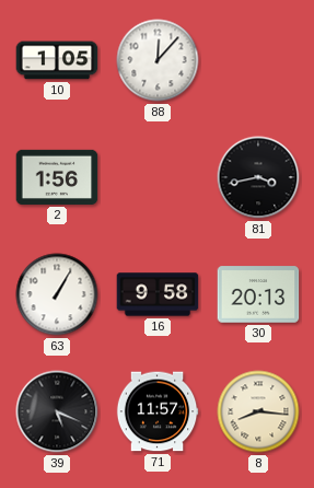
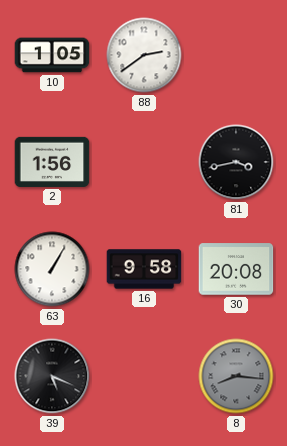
88: 12:07 -> 2:39
30: 20:13 -> 20:08
71: 11:57 -> none
8 dial: cream -> grey
